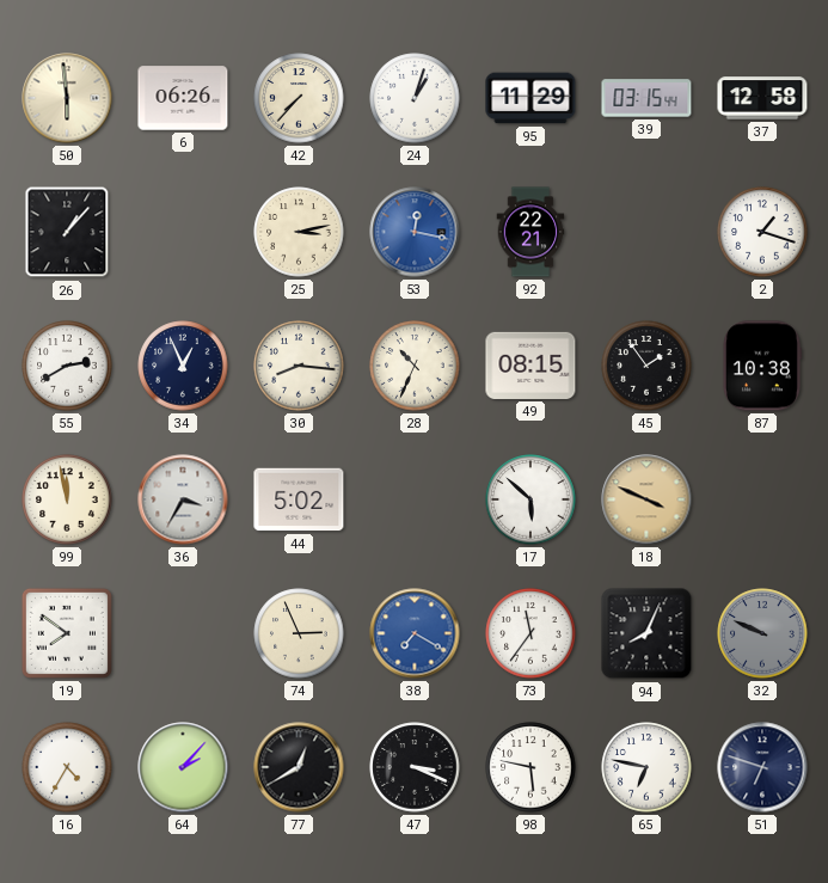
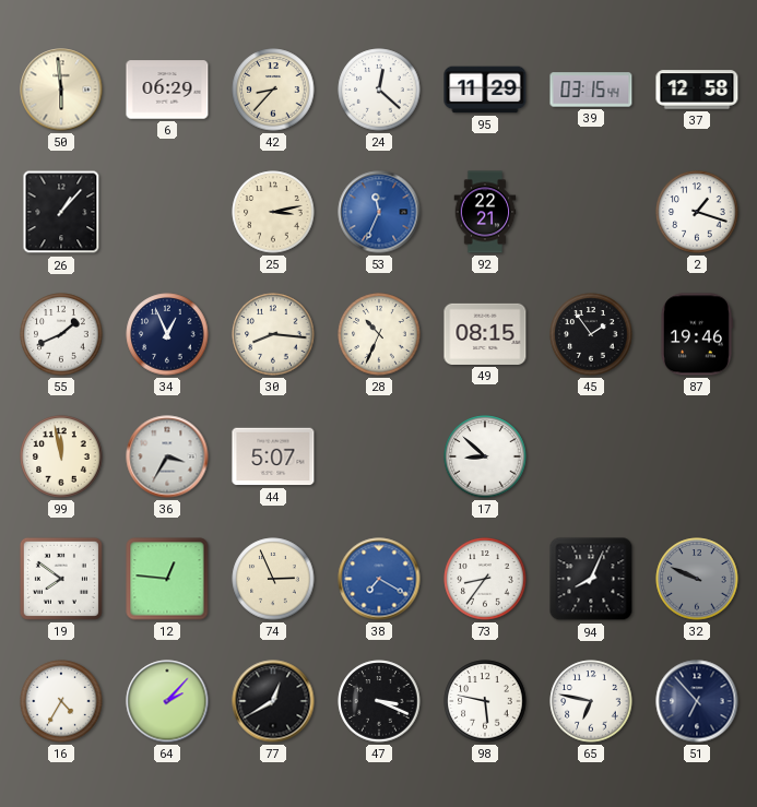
6: 06:26 -> 06:29
42: 7:37 -> 8:37
24: 1:03 -> 12:22
53: 12:17 -> 11:34
55: 2:40 -> 1:41
87: 10:38 -> 19:46
44: 5:02 -> 5:07
17: 5:52 -> 8:52
18: 3:49 -> none
12: none -> 12:46
73: 11:36 -> 8:36
51: 6:48 -> 6:53
